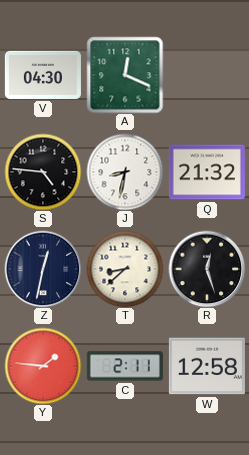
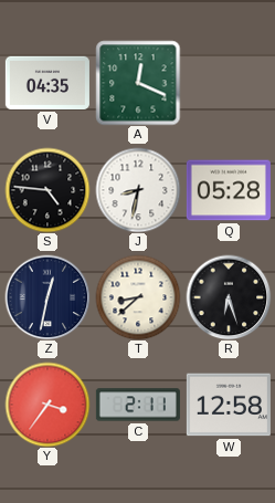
V: 04:30 -> 04:35
Q: 21:32 -> 05:28
R: 12:27 -> 6:27
Y: 1:46 -> 3:36
